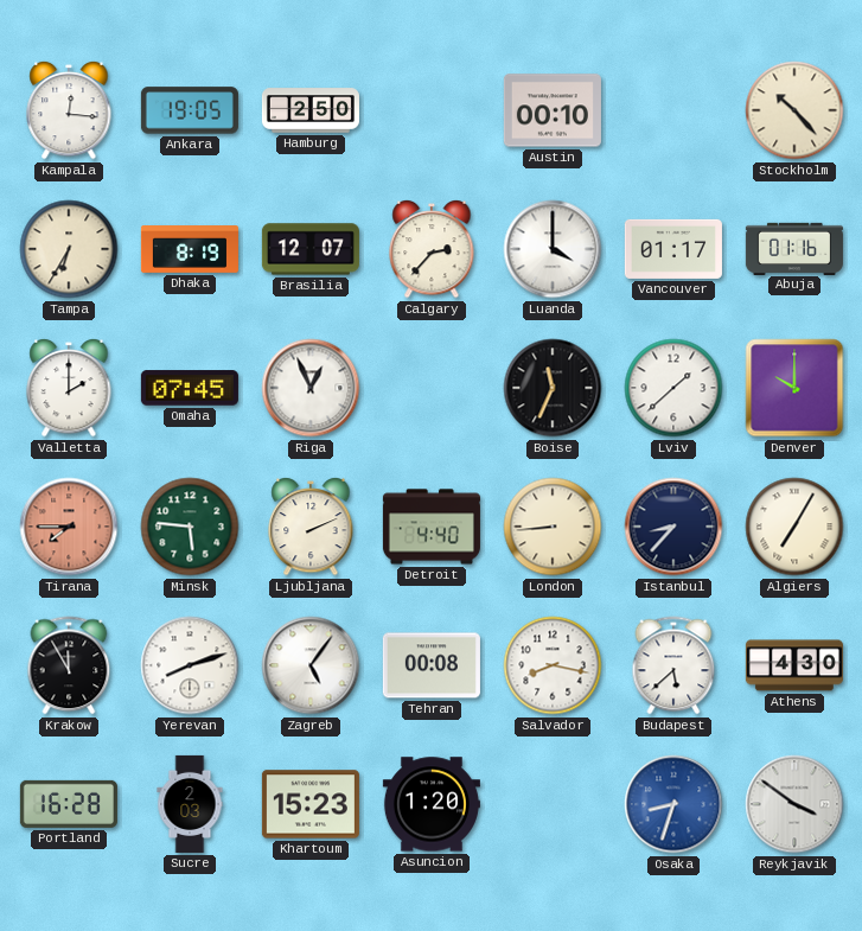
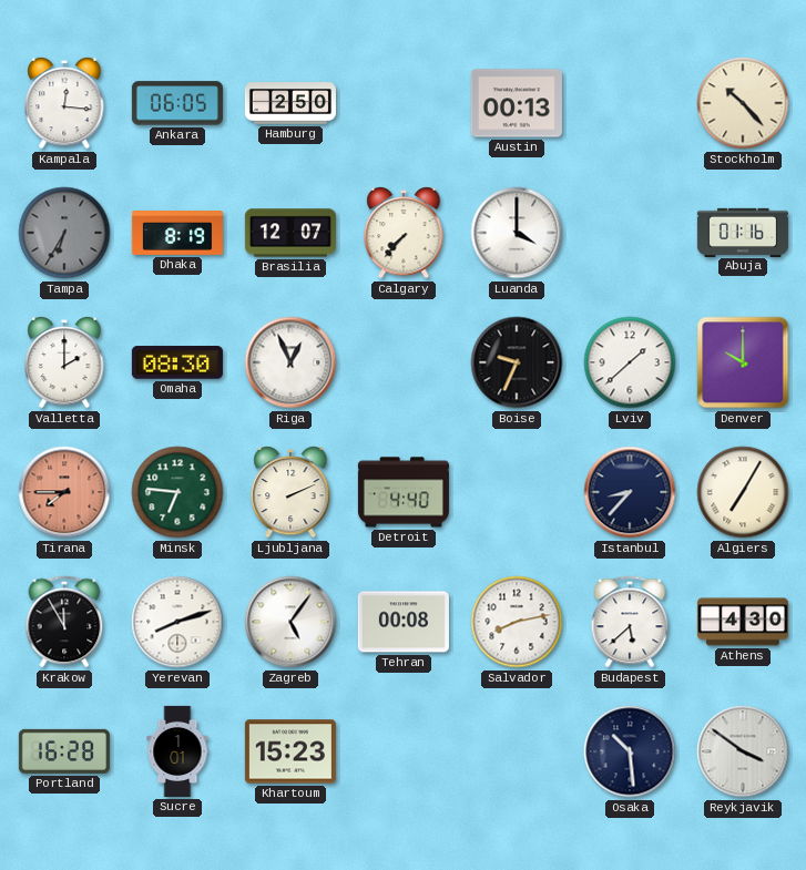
Ankara: 19:05 -> 06:05
Austin: 00:10 -> 00:13
Tampa dial: cream -> grey
Calgary: 2:37 -> 7:37
Vancouver: 01:17 -> none
Omaha: 07:45 -> 08:30
Boise: 11:34 -> 9:34
Minsk: 5:46 -> 6:46
London: 8:44 -> none
Salvador: 8:17 -> 8:13
Sucre: 2:03 -> 1:01
Asuncion: 1:20 -> none
Osaka: 8:33 -> 10:29
Osaka dial: blue -> navy
